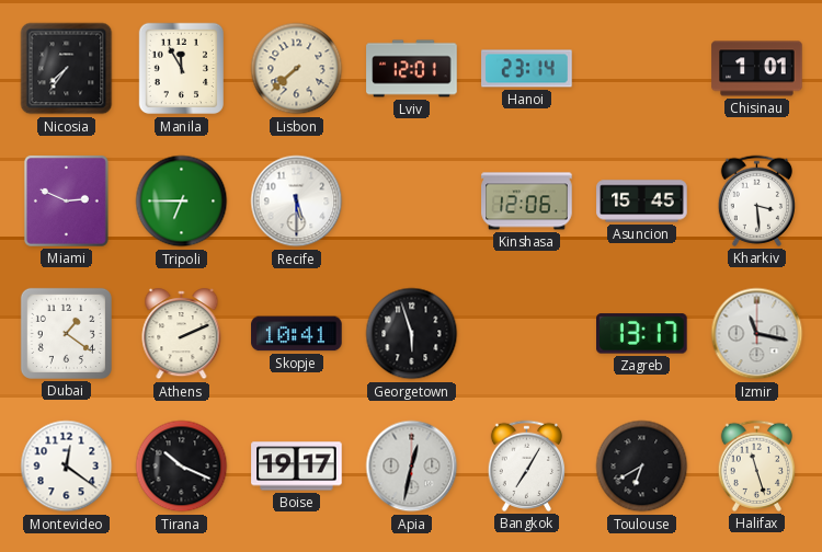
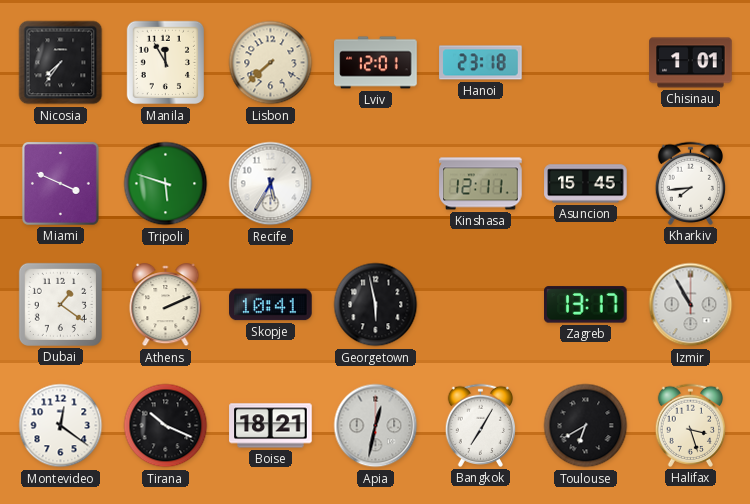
Hanoi: 23:14 -> 23:18
Miami: 2:49 -> 3:49
Tripoli: 6:45 -> 5:48
Recife: 5:30 -> 5:35
Kinshasa: 12:06 -> 12:11
Kharkiv: 3:29 -> 7:44
Georgetown: 5:57 -> 5:58
Izmir: 11:17 -> 10:55
Boise: 19:17 -> 18:21
Halifax: 11:27 -> 3:27
